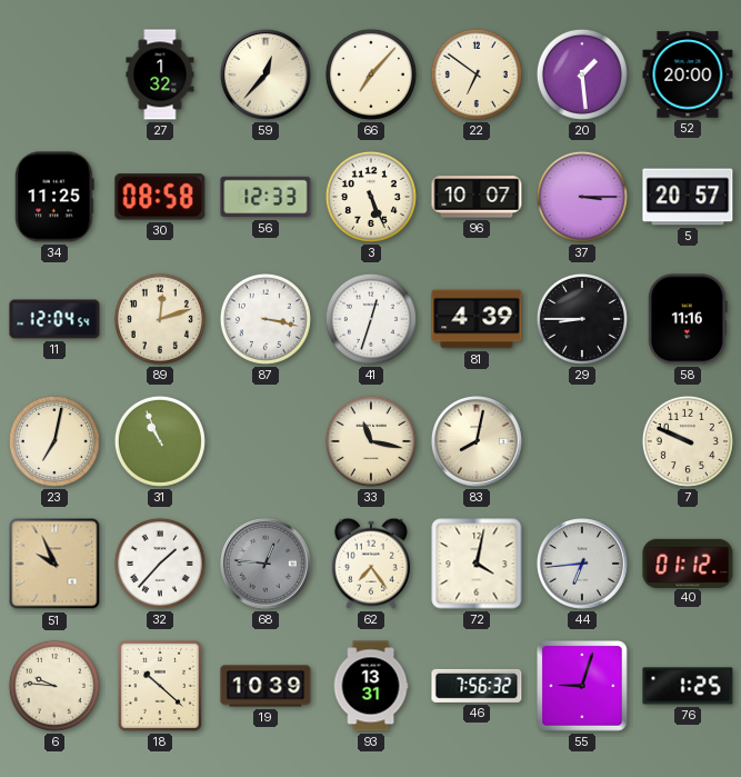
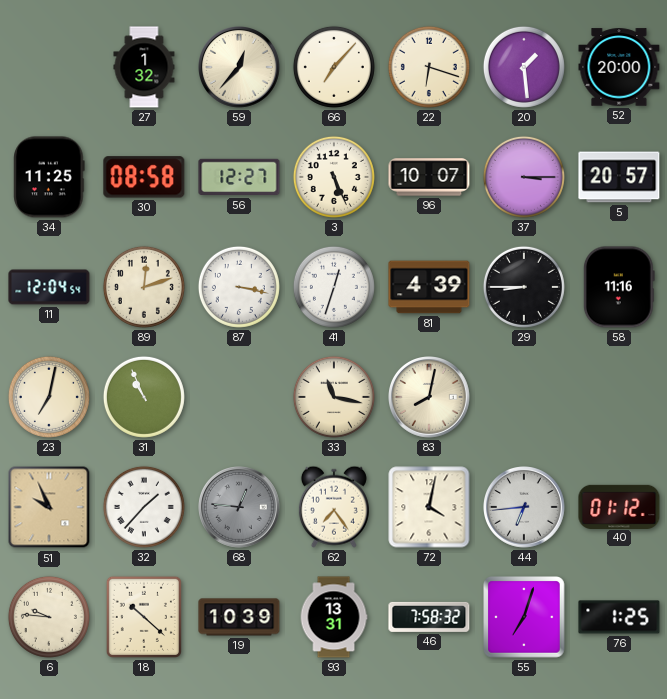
22: 6:51 -> 6:18
56: 12:33 -> 12:27
7: 9:49 -> none
46: 7:56 -> 7:58
55: 9:03 -> 7:03
